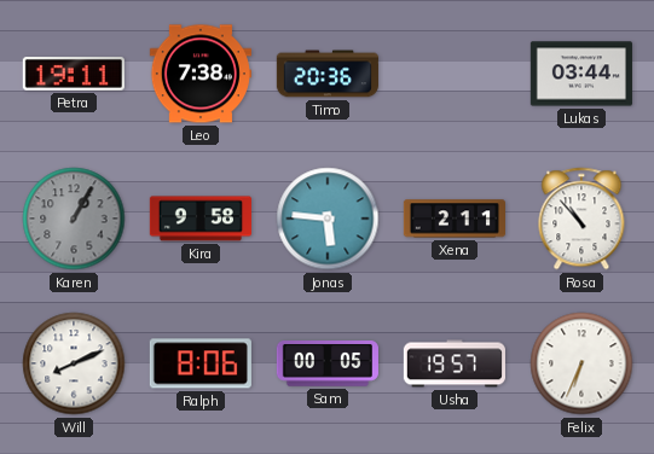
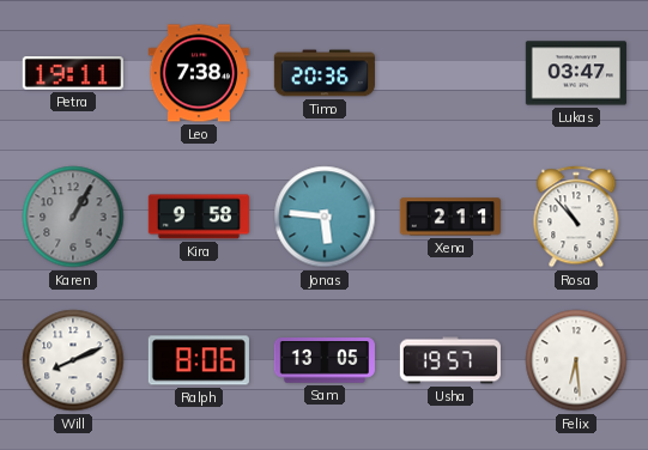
Lukas: 03:44 -> 03:47
Sam: 00:05 -> 13:05
Felix: 6:34 -> 6:29
